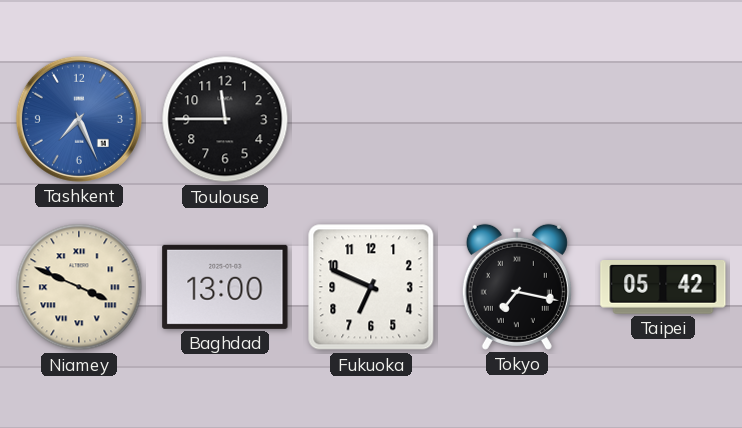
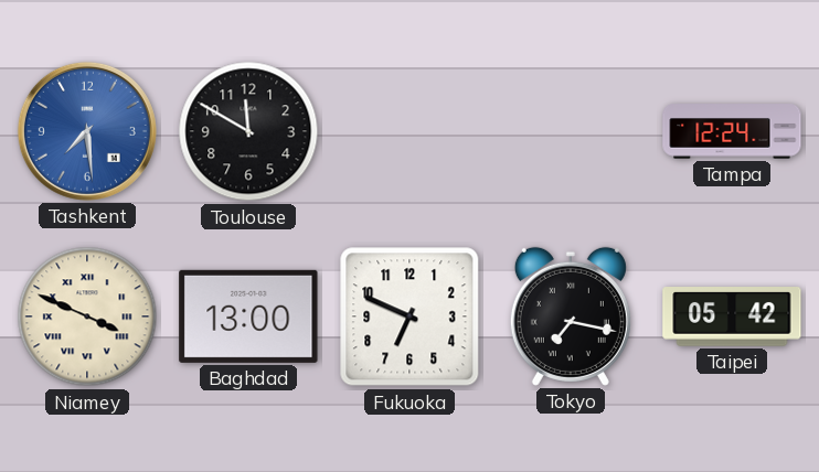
Tashkent: 7:26 -> 7:29
Toulouse: 11:45 -> 11:50
Tampa: none -> 12:24
